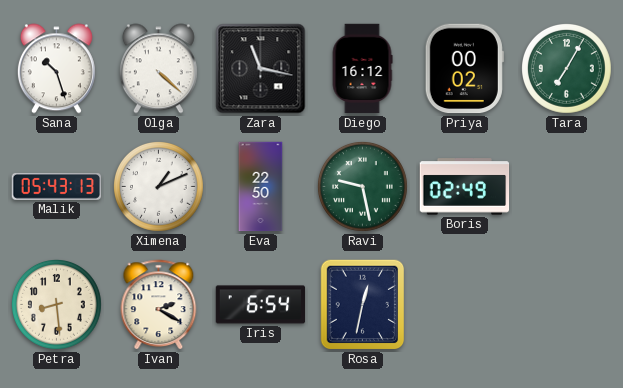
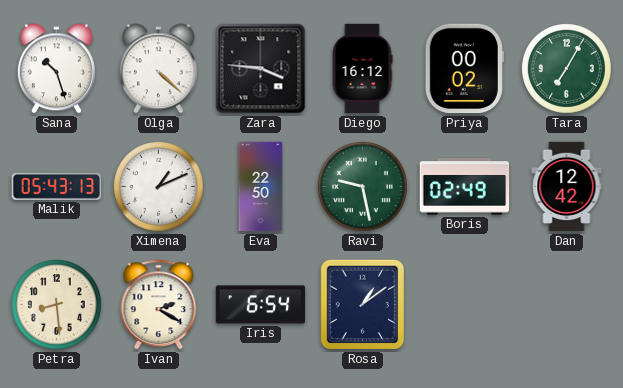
Zara: 11:17 -> 3:46
Dan: none -> 12:42
Rosa: 12:32 -> 1:09
